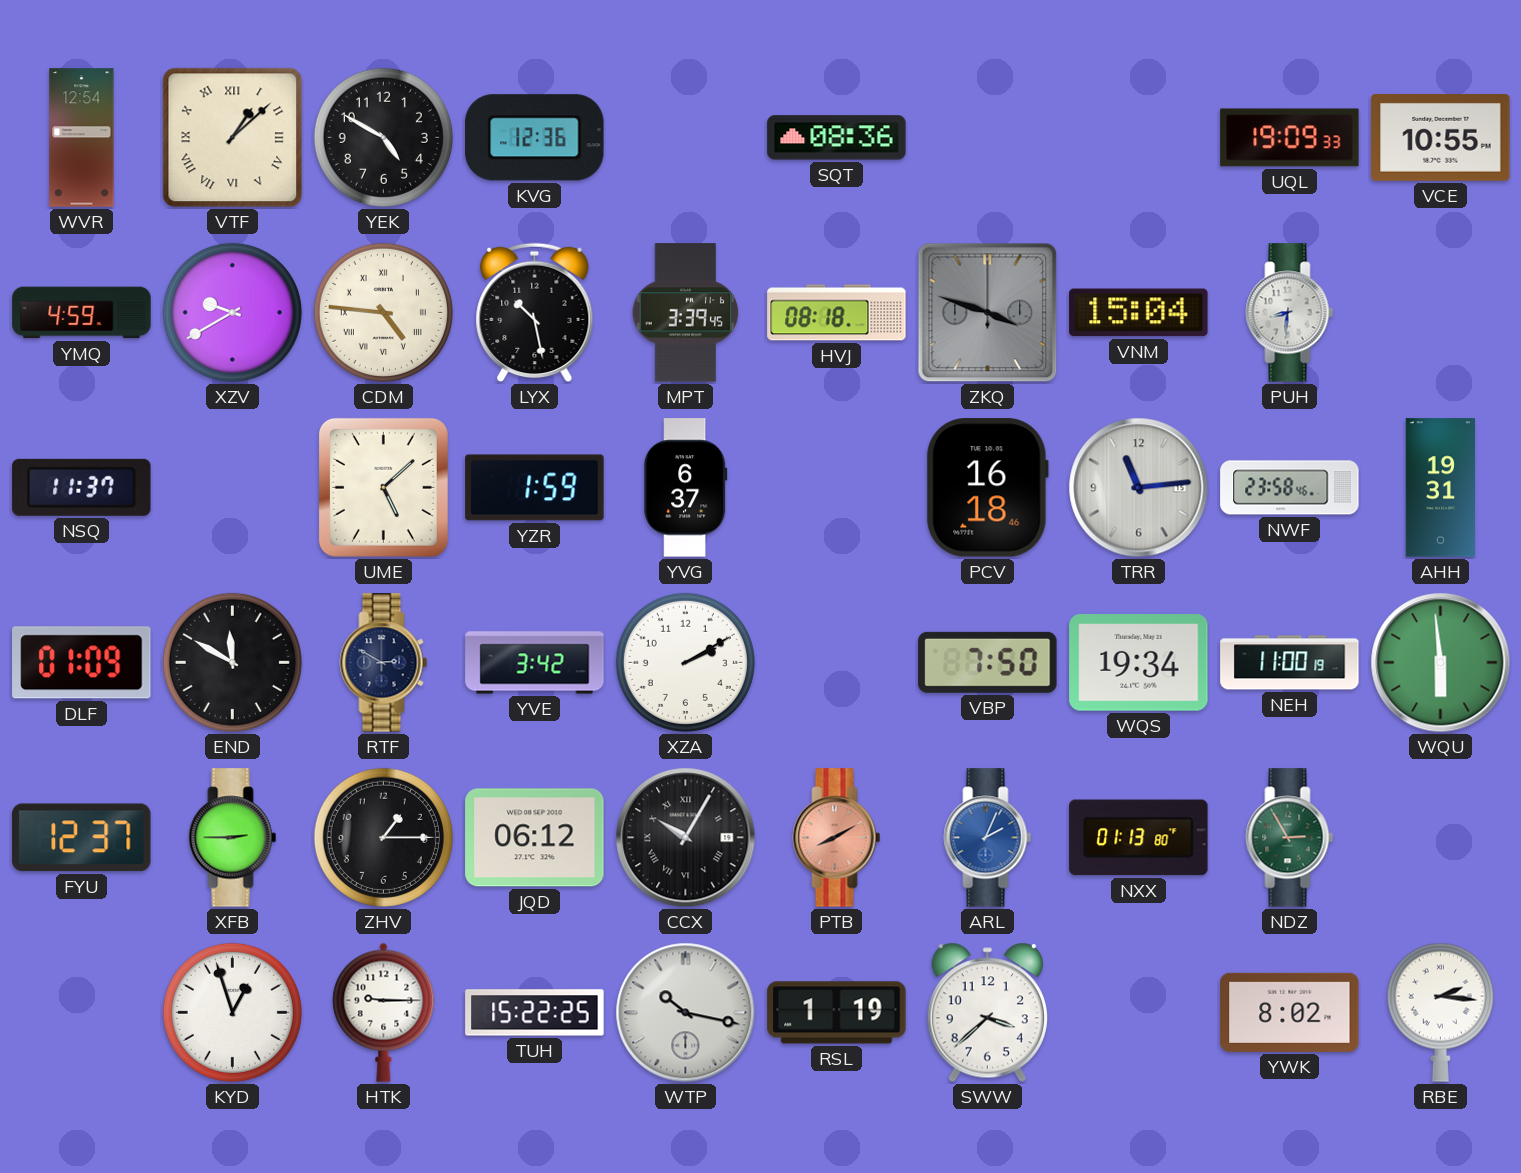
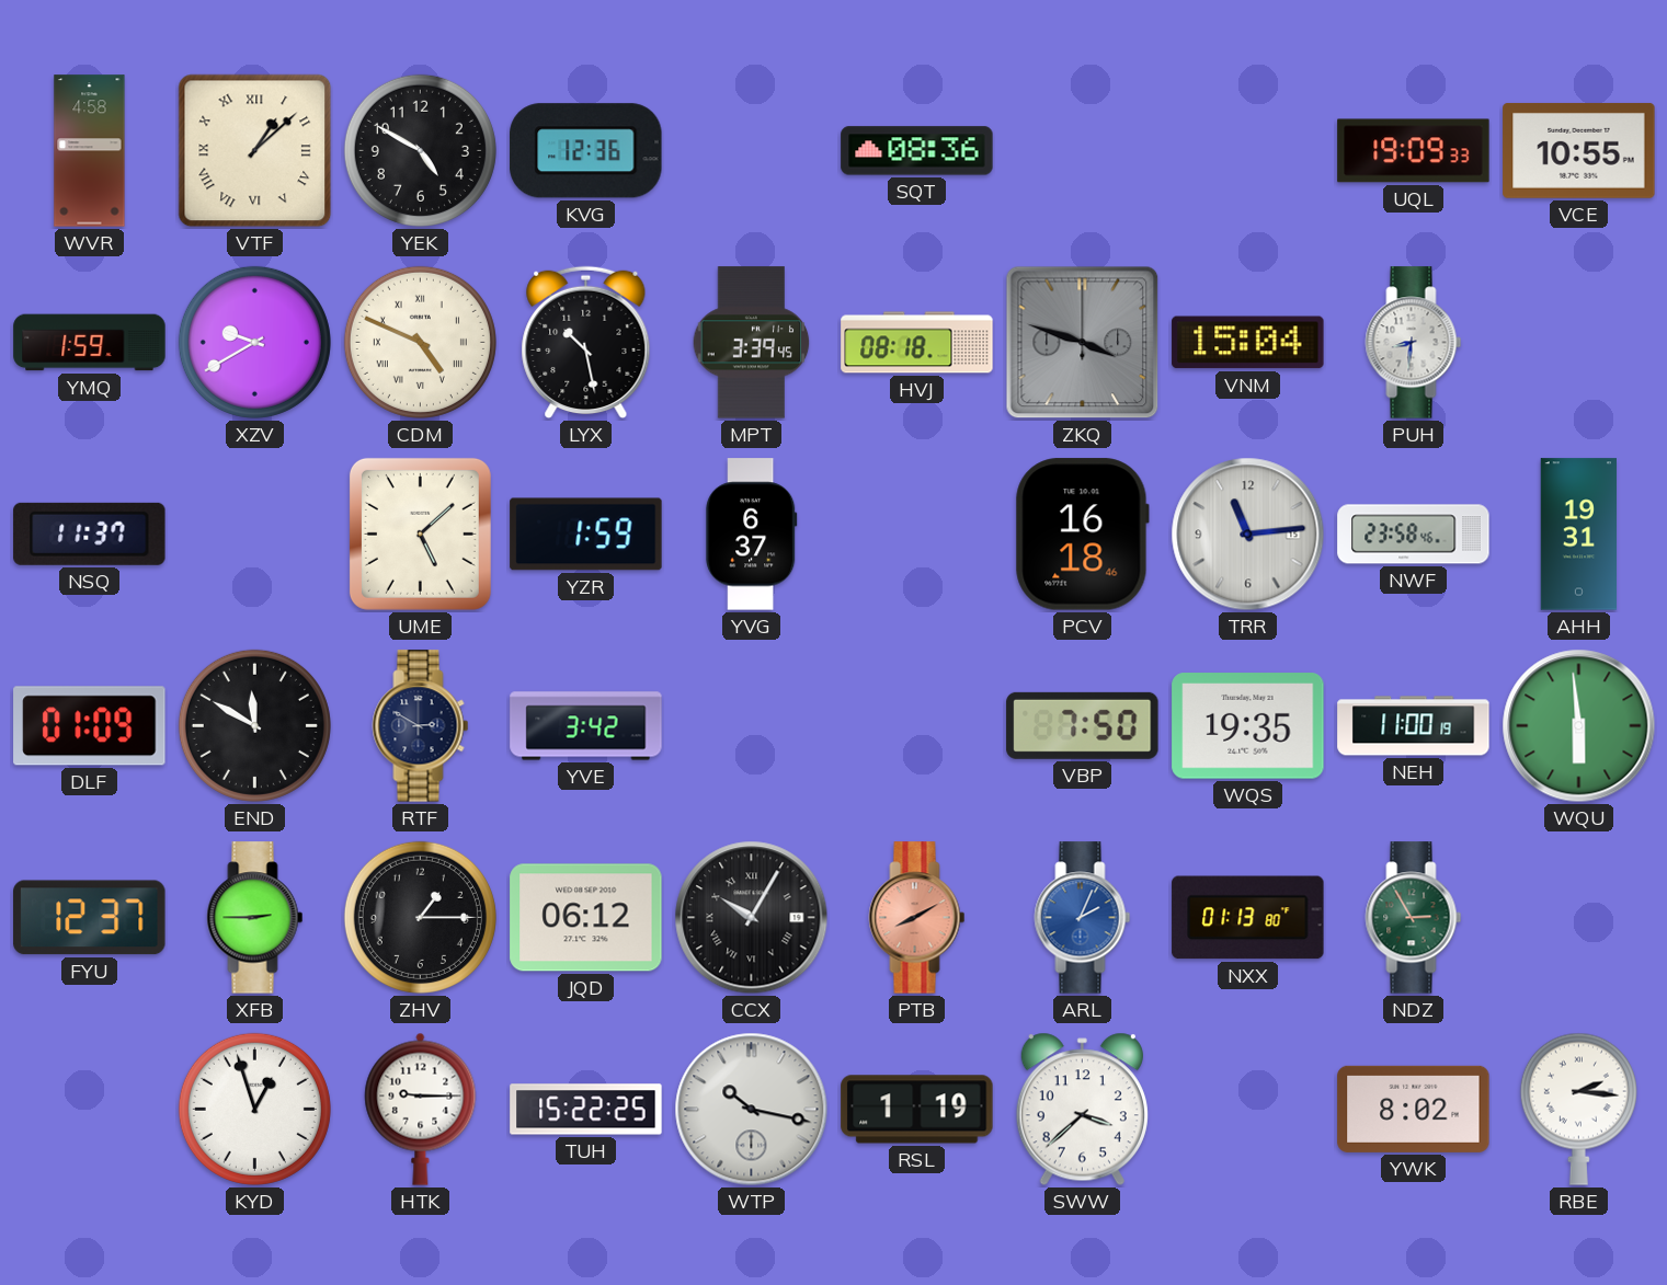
WVR: 12:54 -> 4:58
YMQ: 4:59 -> 1:59
CDM: 4:46 -> 4:49
XZA: 2:10 -> none
WQS: 19:34 -> 19:35
